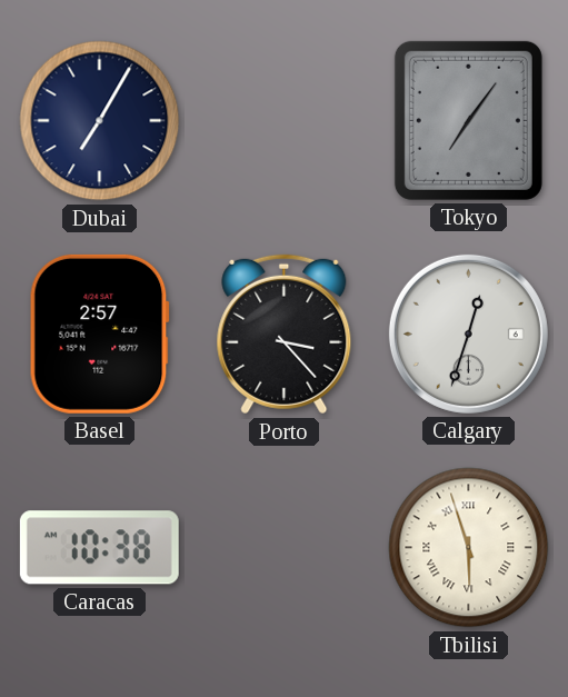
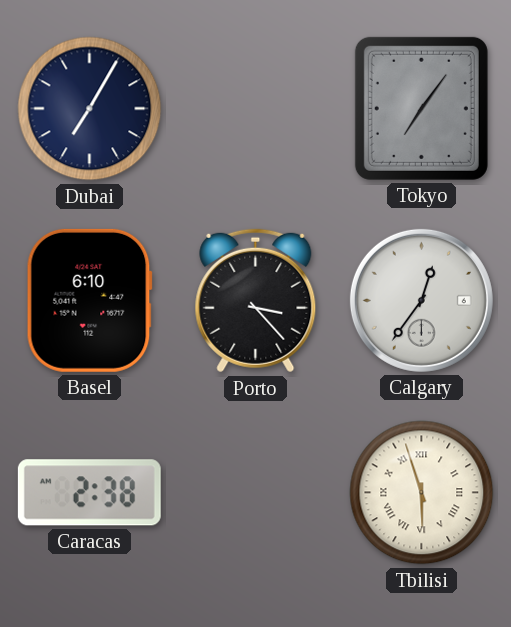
Basel: 2:57 -> 6:10
Calgary: 12:33 -> 12:36
Caracas: 10:38 -> 2:38
